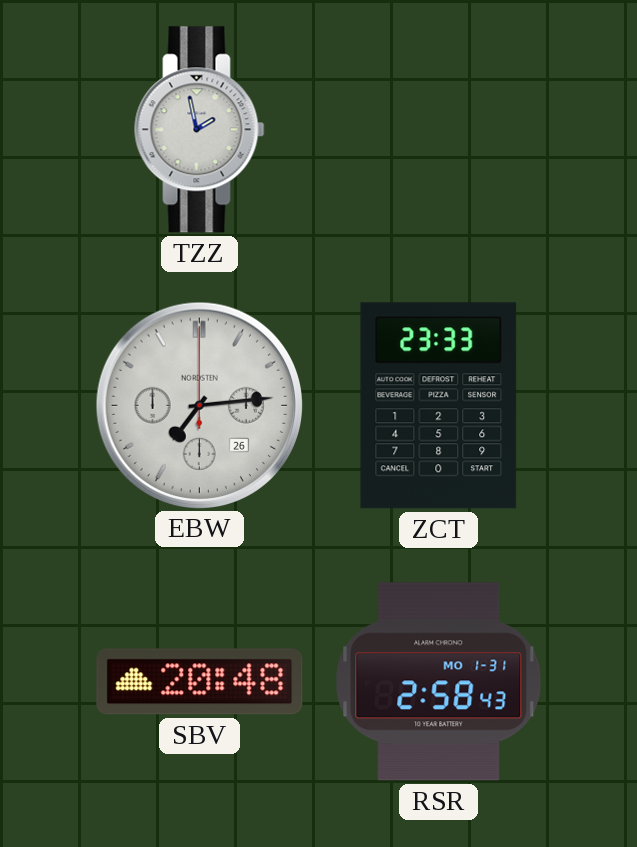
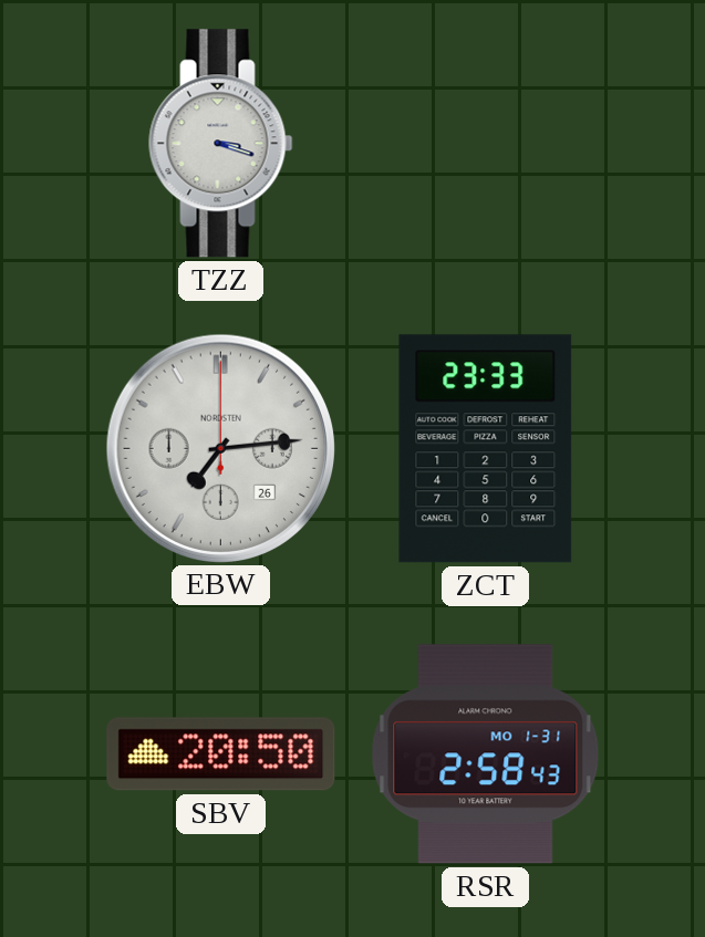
TZZ: 1:58 -> 3:18
SBV: 20:48 -> 20:50
